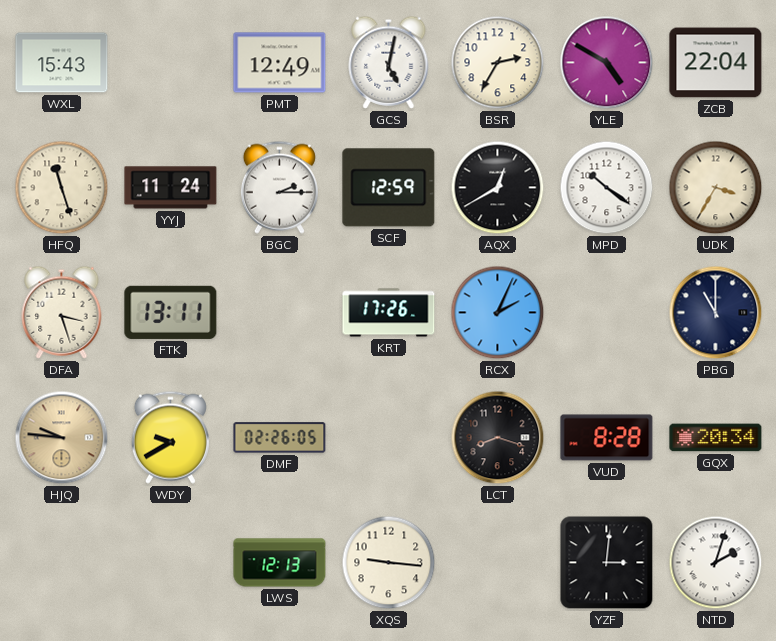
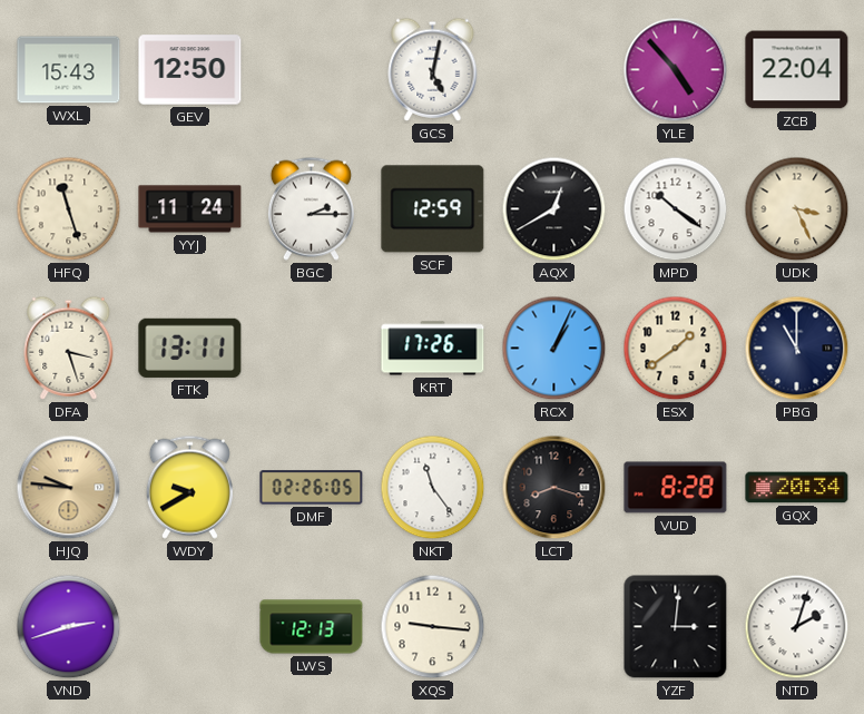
GEV: none -> 12:50
PMT: 12:49 -> none
BSR: 2:35 -> none
YLE: 4:50 -> 4:53
UDK: 3:35 -> 3:26
RCX: 2:04 -> 1:04
ESX: none -> 1:39
NKT: none -> 11:24
VND: none -> 2:42
